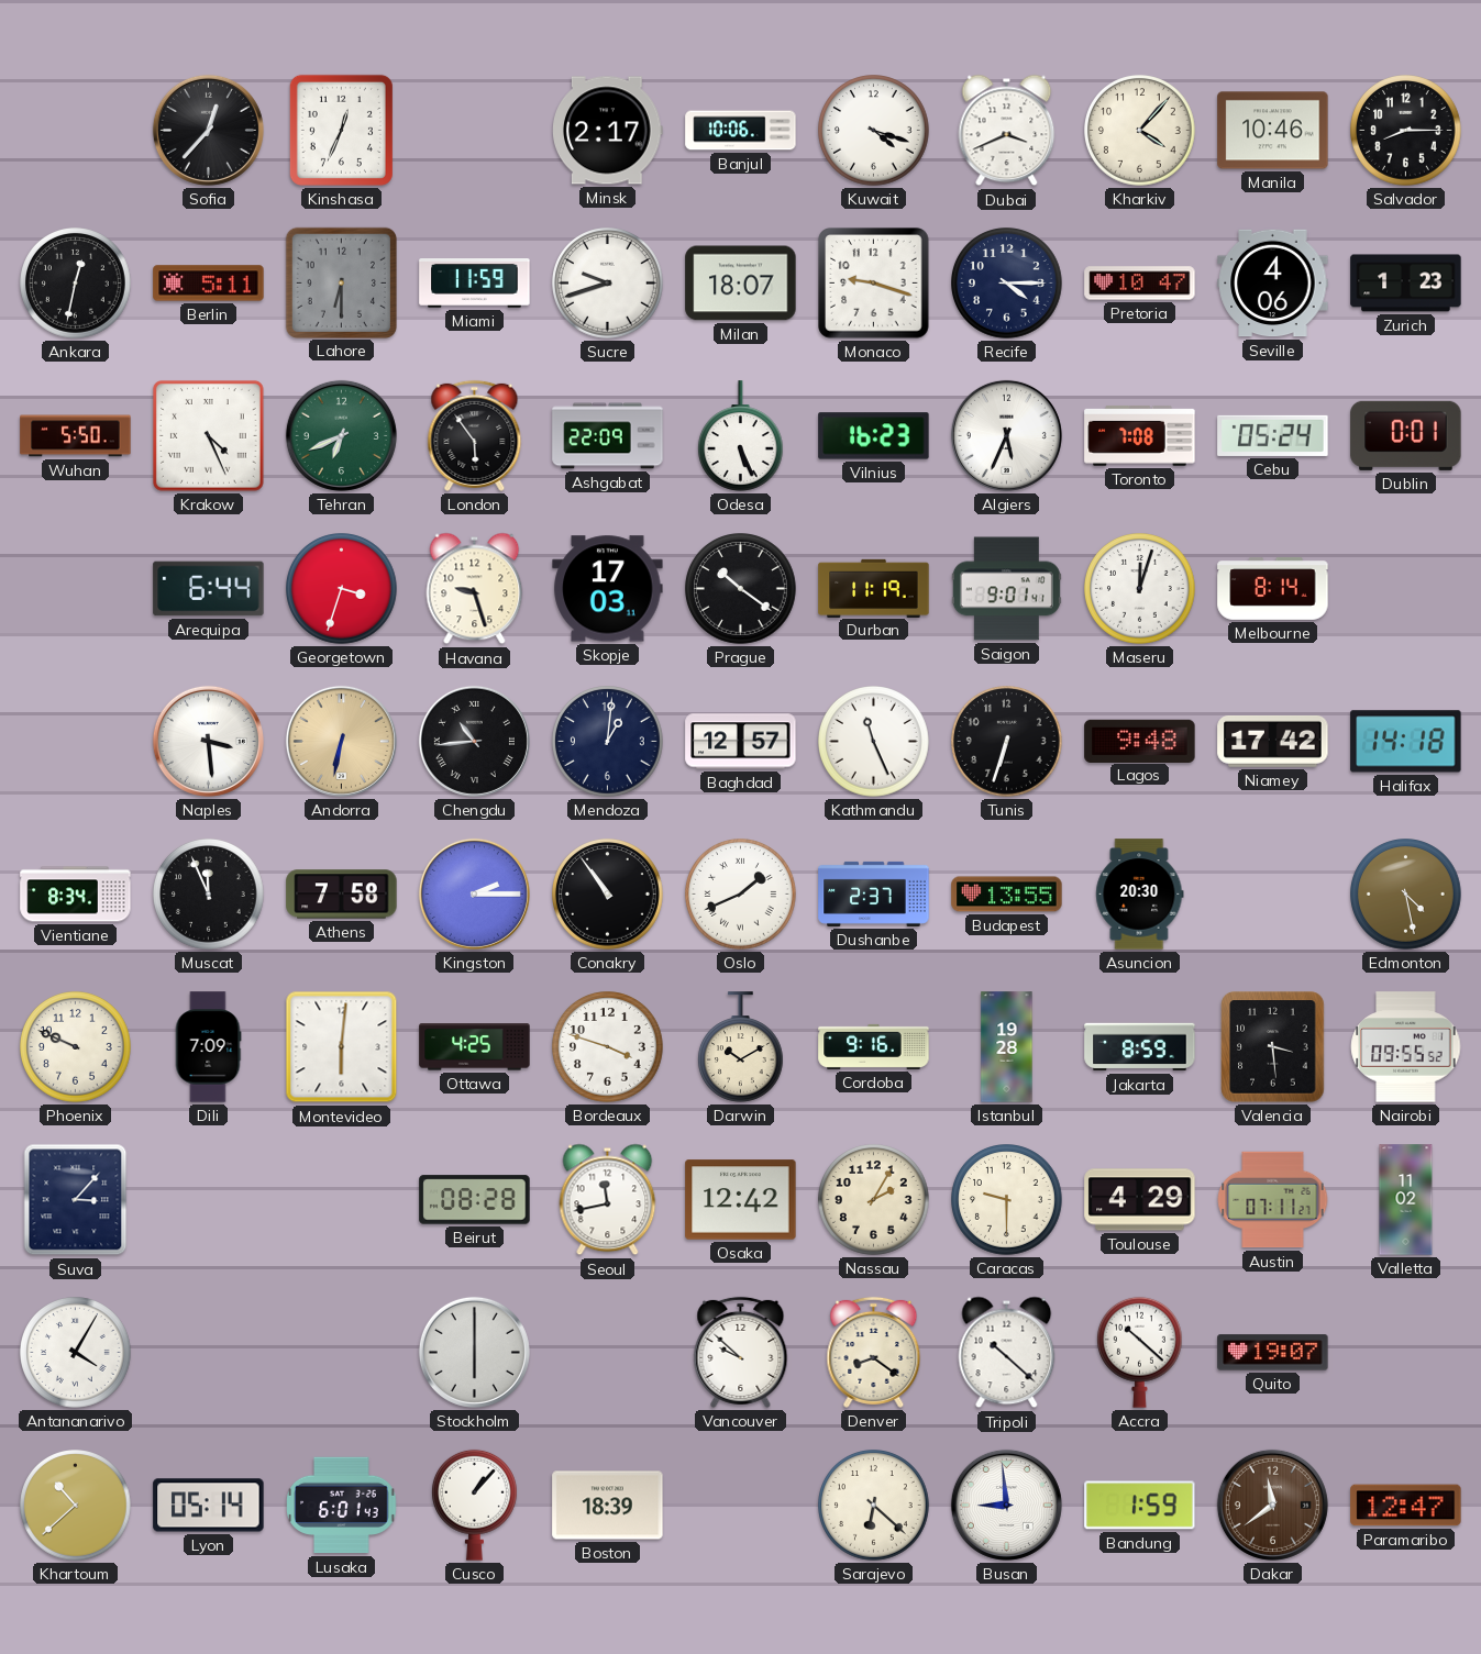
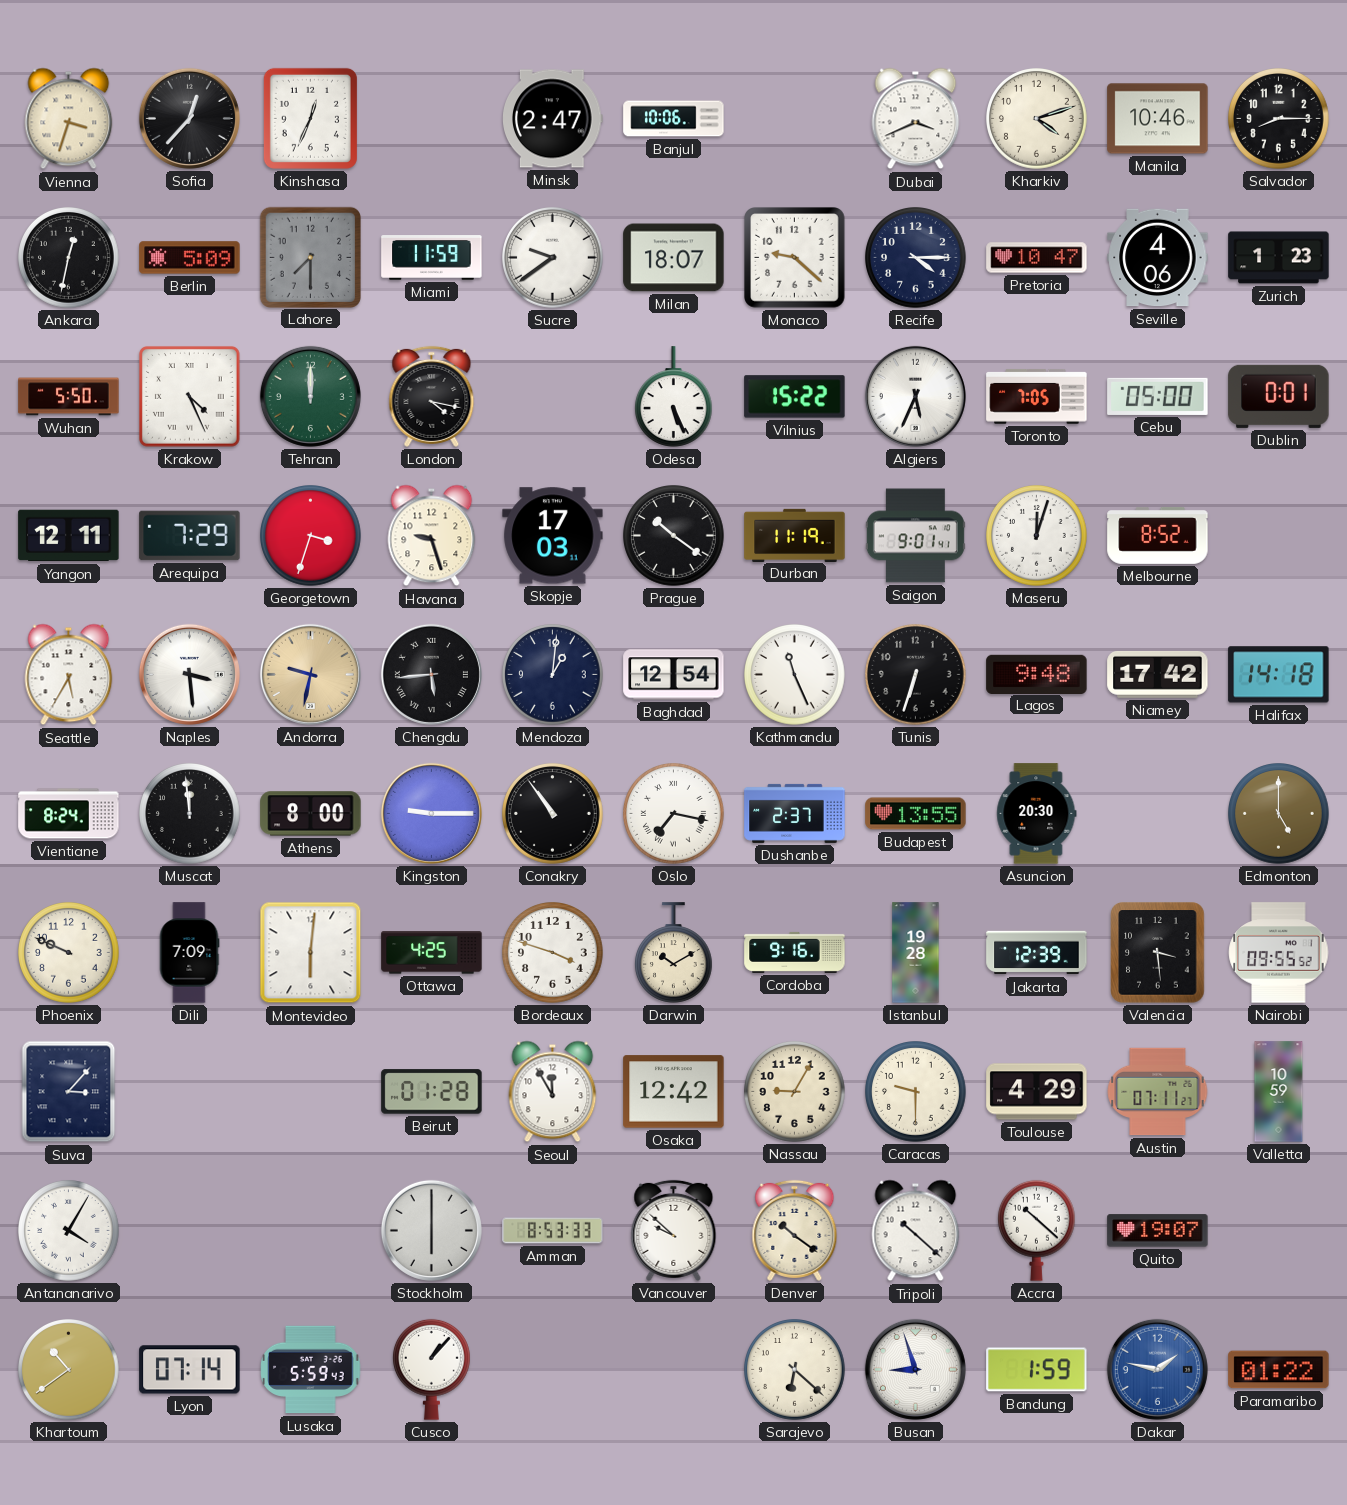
Vienna: none -> 3:33
Minsk: 2:17 -> 2:47
Kuwait: 4:18 -> none
Kharkiv: 4:07 -> 4:12
Berlin: 5:11 -> 5:09
Lahore: 6:30 -> 7:30
Sucre: 9:42 -> 9:39
Monaco: 9:18 -> 9:22
Tehran: 6:41 -> 12:00
London: 5:54 -> 4:17
Ashgabat: 22:09 -> none
Vilnius: 16:23 -> 15:22
Toronto: 7:08 -> 7:05
Cebu: 05:24 -> 05:00
Yangon: none -> 12:11
Arequipa: 6:44 -> 7:29
Melbourne: 8:14 -> 8:52
Seattle: none -> 5:35
Andorra: 6:32 -> 9:32
Chengdu: 10:44 -> 5:44
Baghdad: 12:57 -> 12:54
Vientiane: 8:34 -> 8:24
Muscat: 11:56 -> 11:59
Athens: 7:58 -> 8:00
Kingston: 2:15 -> 9:15
Oslo: 1:41 -> 7:17
Edmonton: 4:28 -> 5:00
Jakarta: 8:59 -> 12:39
Beirut: 08:28 -> 01:28
Seoul: 11:43 -> 11:55
Nassau: 2:05 -> 9:05
Valletta: 11:02 -> 10:59
Amman: none -> 8:53
Denver: 8:21 -> 10:21
Khartoum: 10:38 -> 10:39
Lyon: 05:14 -> 07:14
Lusaka: 6:01 -> 5:59
Boston: 18:39 -> none
Busan: 8:59 -> 8:57
Dakar: 11:39 -> 1:47
Dakar dial: brown -> blue
Paramaribo: 12:47 -> 01:22
